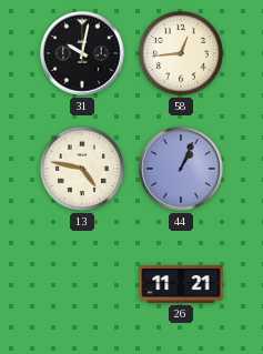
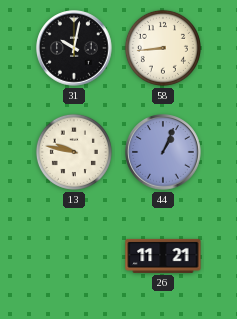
58: 12:44 -> 8:44
13: 4:47 -> 9:47
